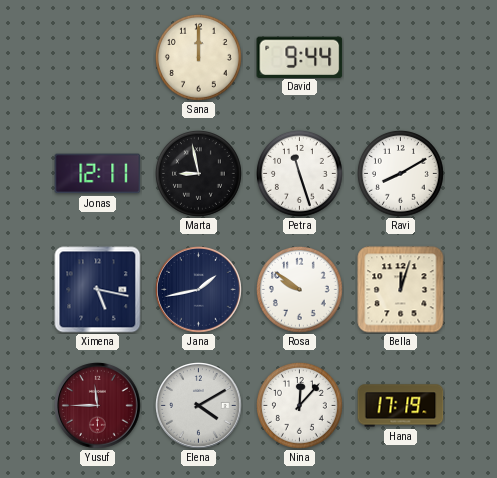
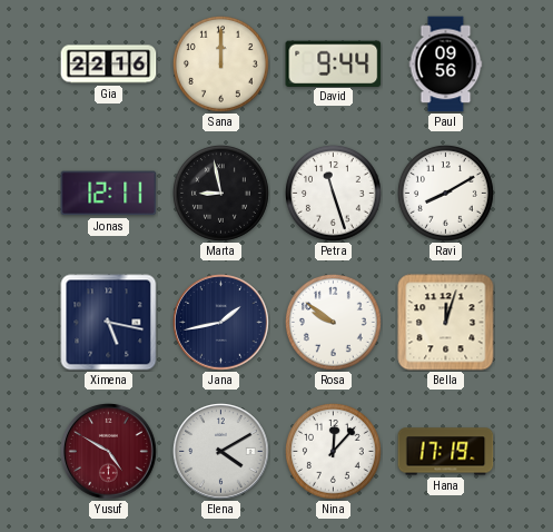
Gia: none -> 22:16
Paul: none -> 09:56
Yusuf: 11:45 -> 4:50
